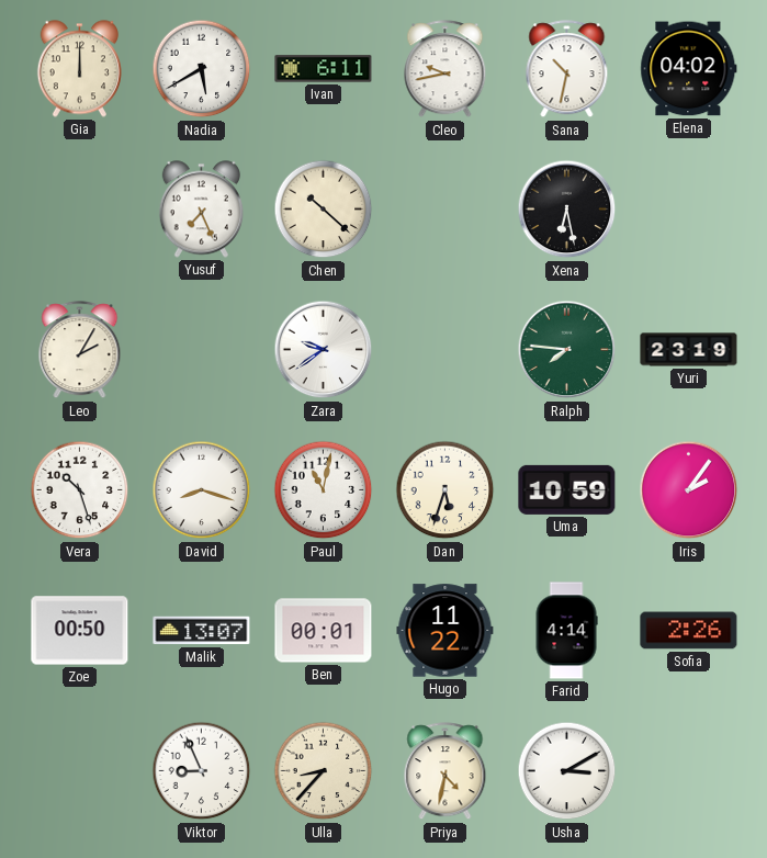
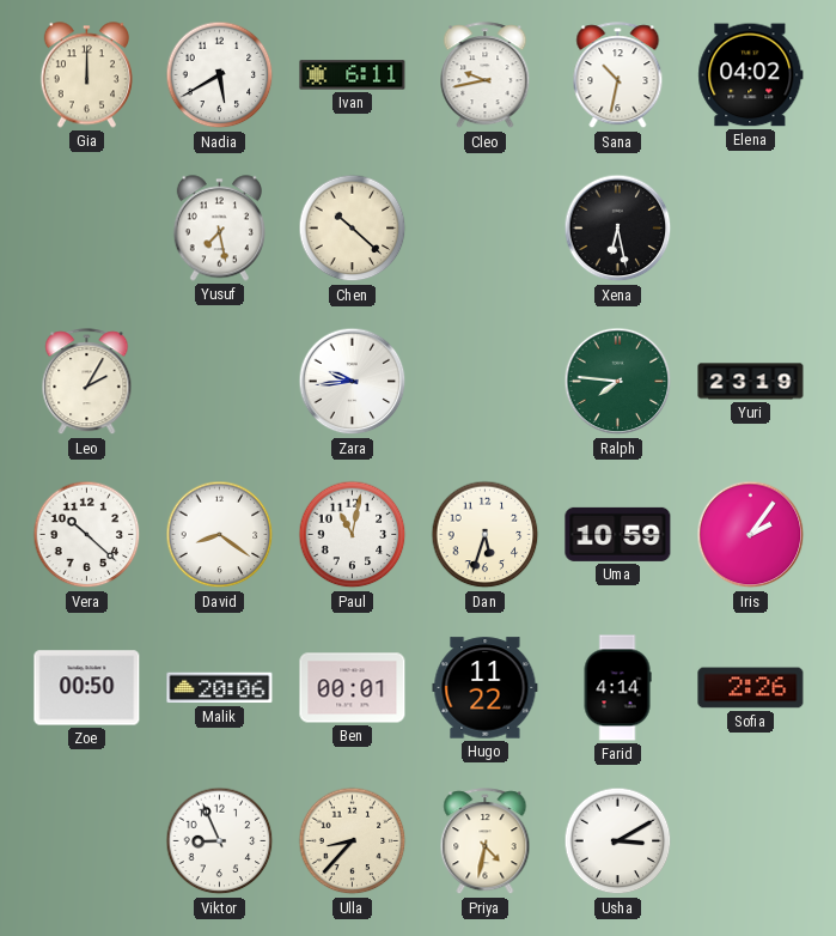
Yusuf: 7:26 -> 7:28
Zara: 9:39 -> 9:44
Vera: 10:27 -> 10:22
David: 8:18 -> 8:21
Malik: 13:07 -> 20:06
